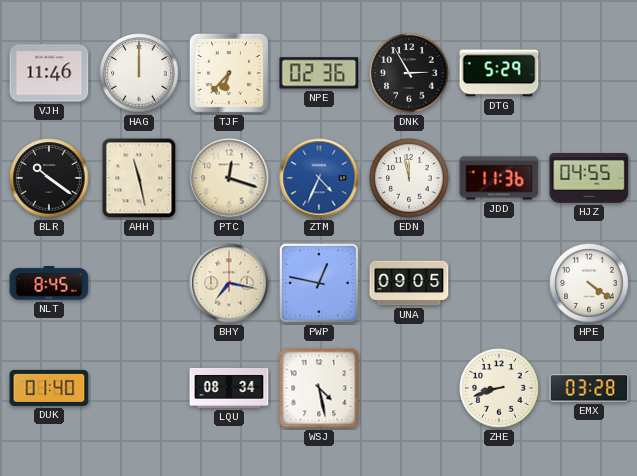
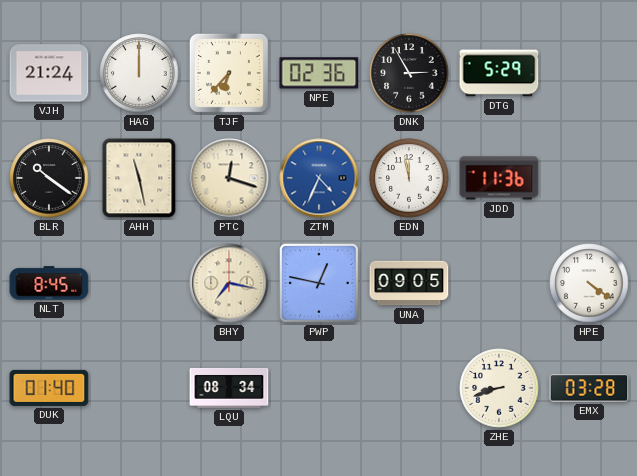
VJH: 11:46 -> 21:24
HJZ: 04:55 -> none
WSJ: 4:28 -> none
